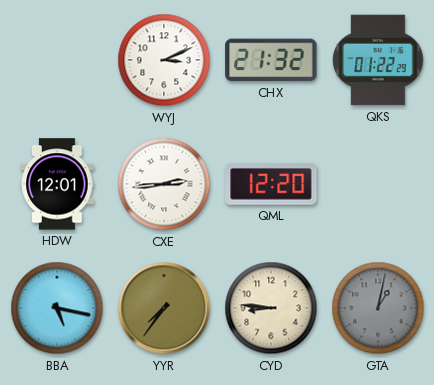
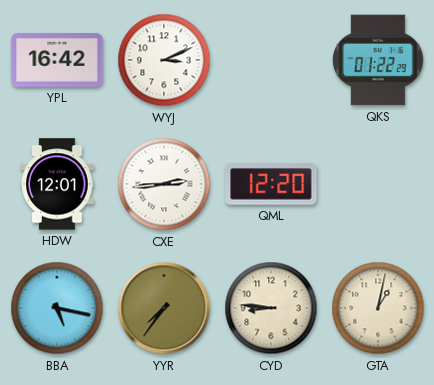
YPL: none -> 16:42
CHX: 21:32 -> none
GTA dial: grey -> cream
